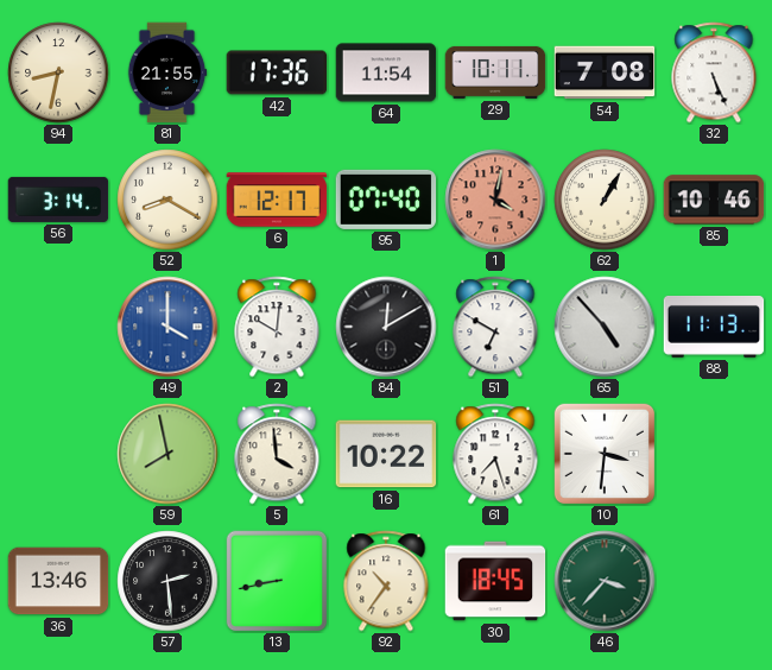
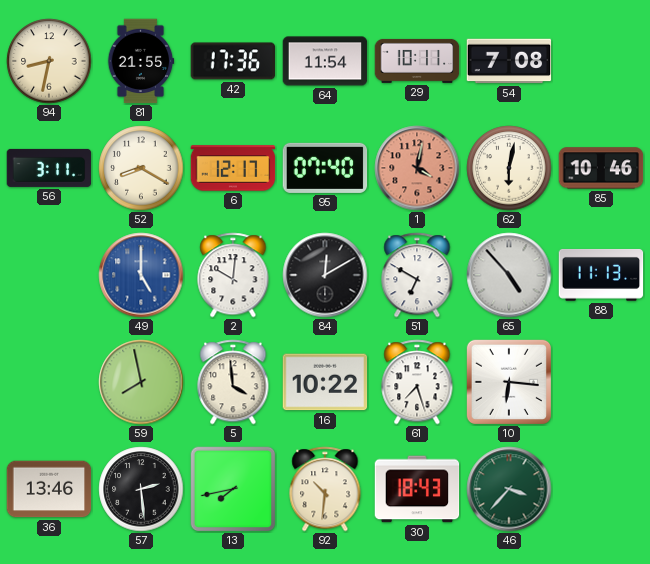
32: 5:26 -> none
56: 3:14 -> 3:11
62: 1:05 -> 6:02
49: 4:00 -> 5:00
10: 3:31 -> 6:16
13: 8:43 -> 7:43
92: 10:36 -> 10:31
30: 18:45 -> 18:43
